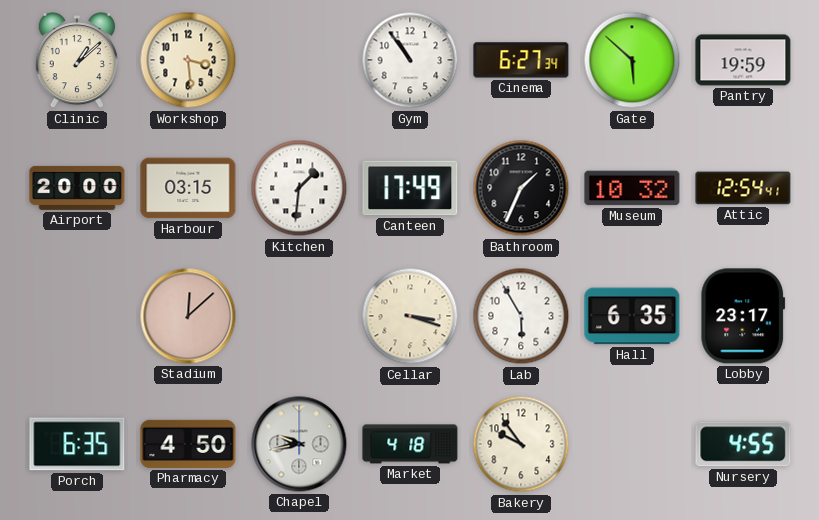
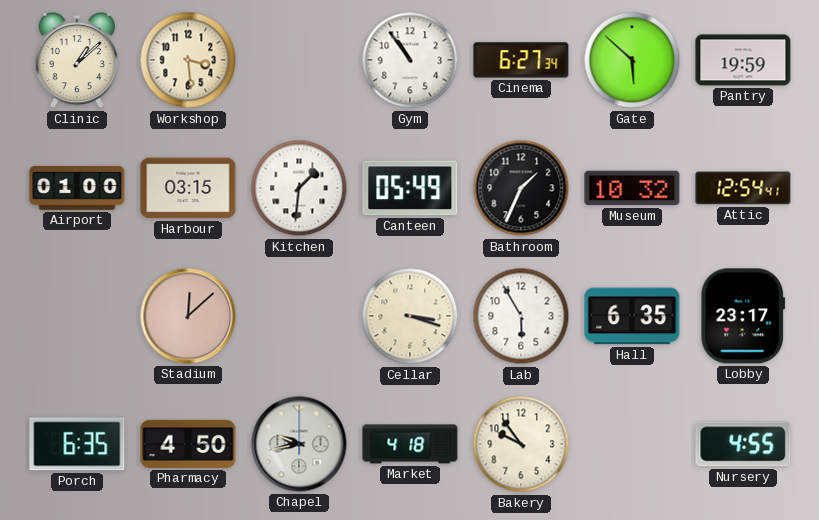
Airport: 20:00 -> 01:00
Canteen: 17:49 -> 05:49
